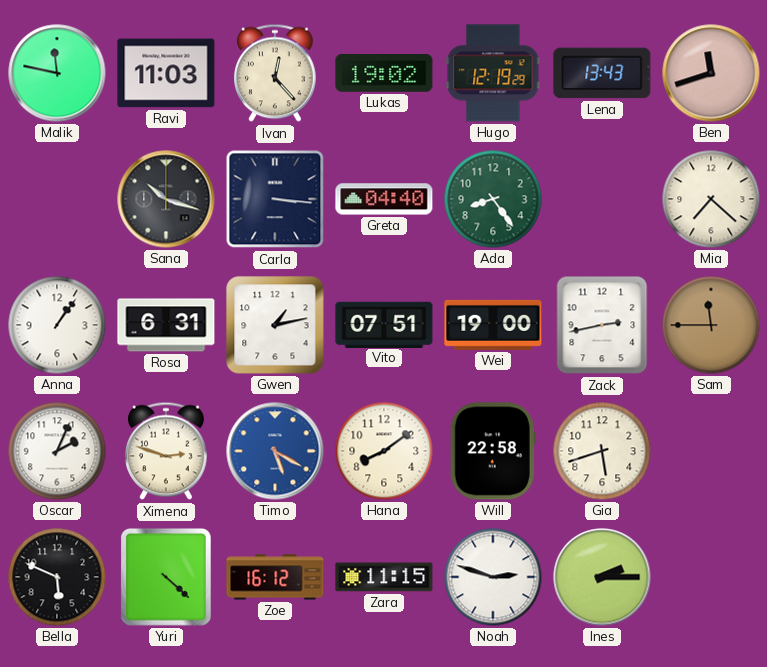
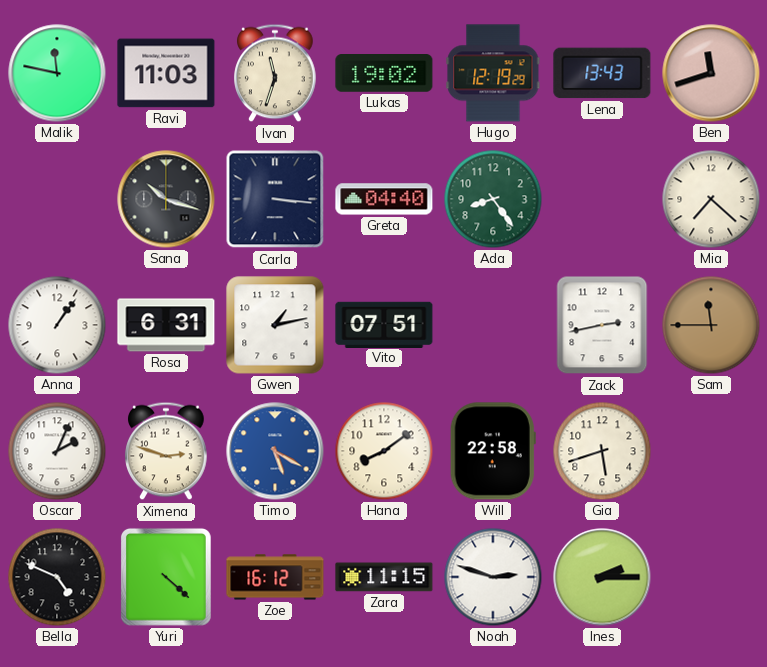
Ivan: 12:23 -> 11:33
Wei: 19:00 -> none
Bella: 5:49 -> 4:49
